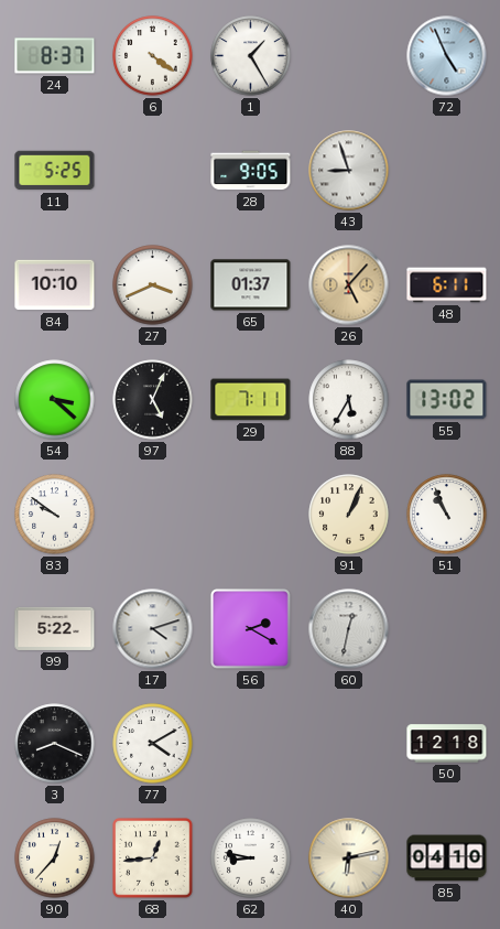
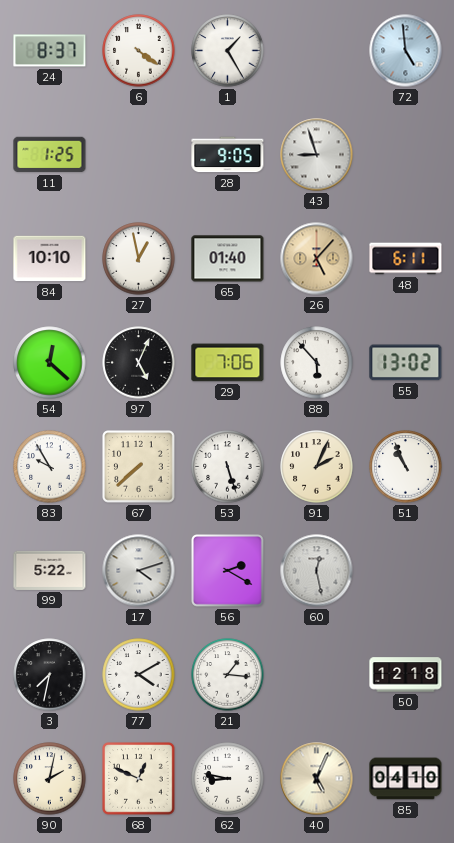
72: 4:56 -> 4:59
11: 5:25 -> 1:25
27: 3:41 -> 12:58
65: 01:37 -> 01:40
54: 3:22 -> 12:22
29: 7:11 -> 7:06
88: 5:35 -> 5:53
83: 9:51 -> 9:55
67: none -> 7:38
53: none -> 5:27
91: 1:04 -> 2:04
60: 12:32 -> 12:28
3: 8:19 -> 7:32
21: none -> 1:16
90: 12:37 -> 2:02
68: 12:44 -> 12:49
40: 6:13 -> 5:04
